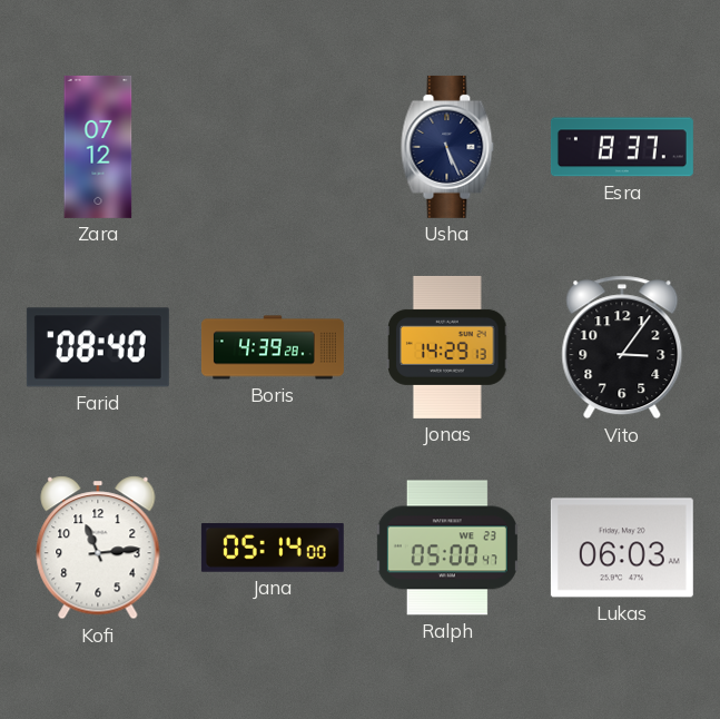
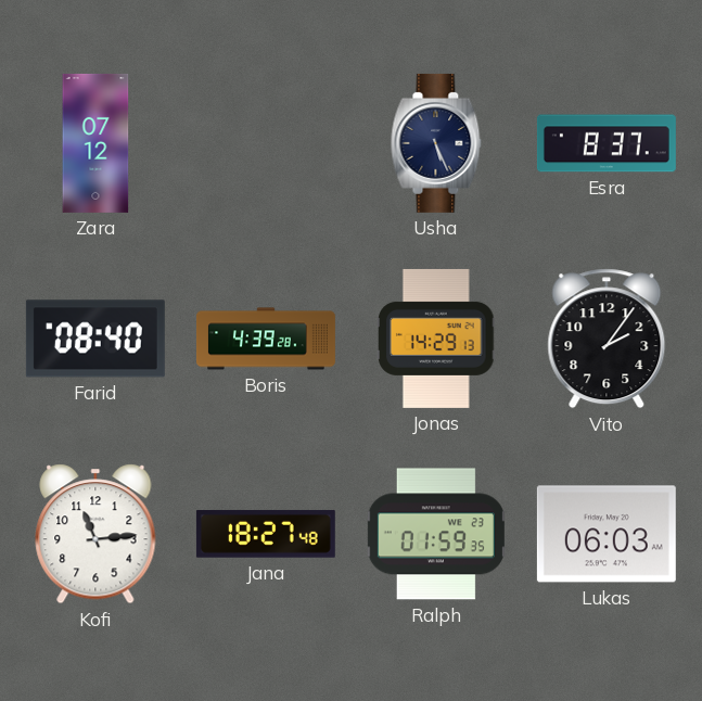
Vito: 3:06 -> 2:06
Jana: 05:14 -> 18:27
Ralph: 05:00 -> 01:59
